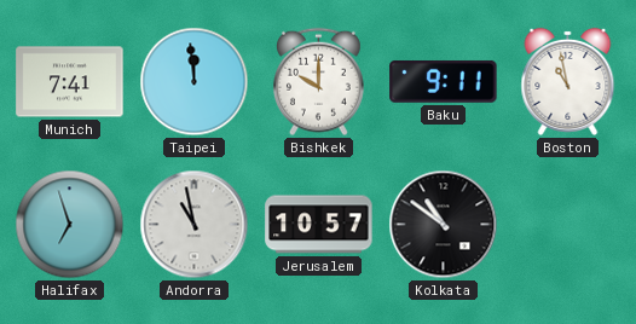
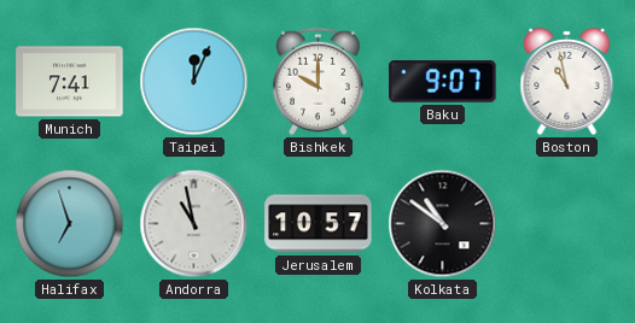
Taipei: 11:59 -> 12:04
Baku: 9:11 -> 9:07
